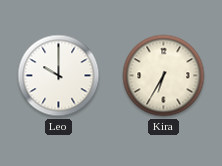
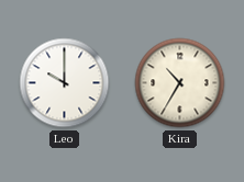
Kira: 6:35 -> 10:35
